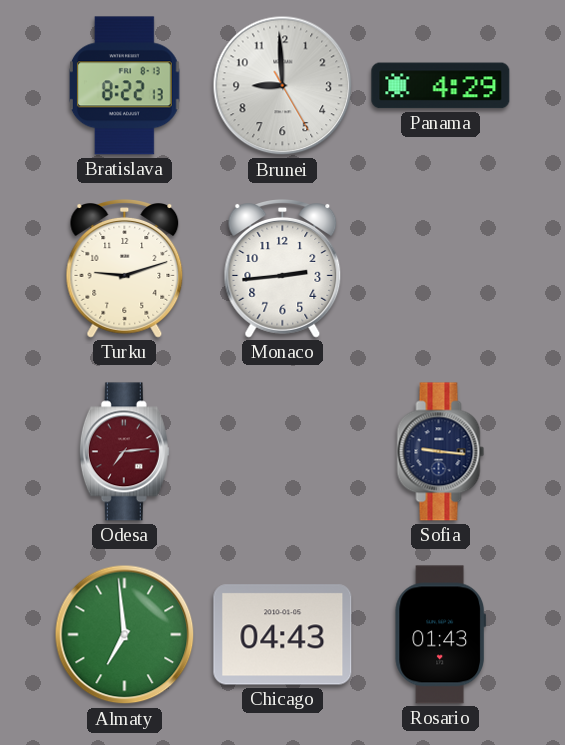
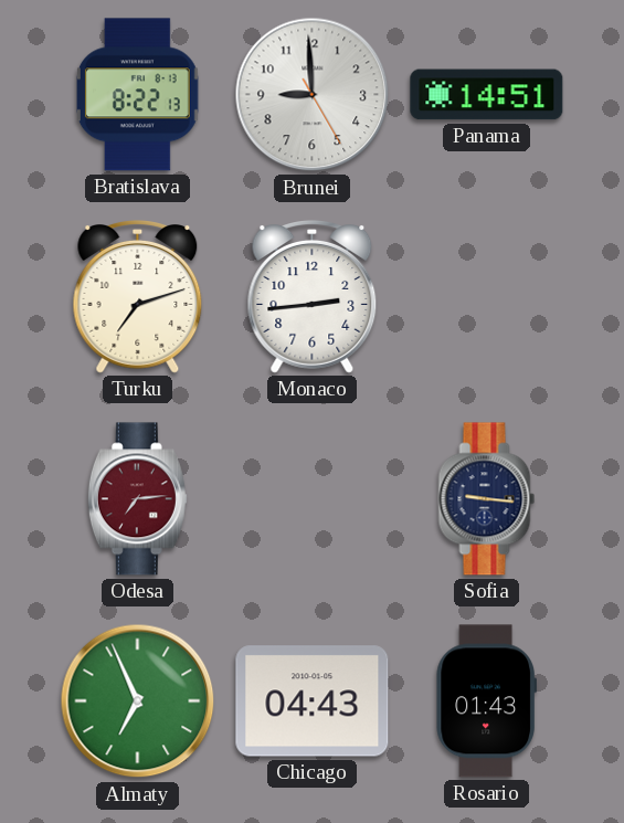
Panama: 4:29 -> 14:51
Turku: 9:12 -> 7:12
Almaty: 6:59 -> 6:56
